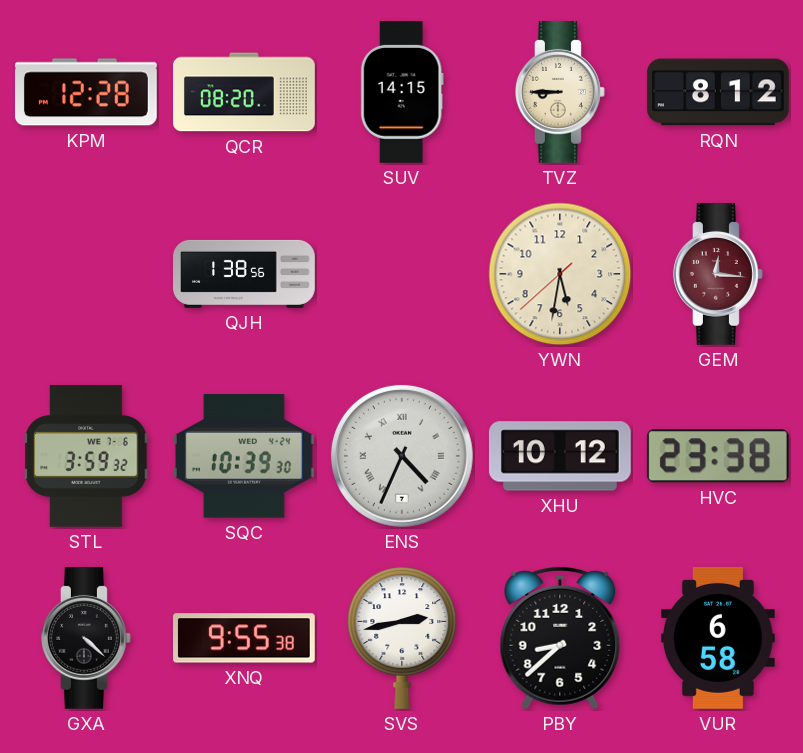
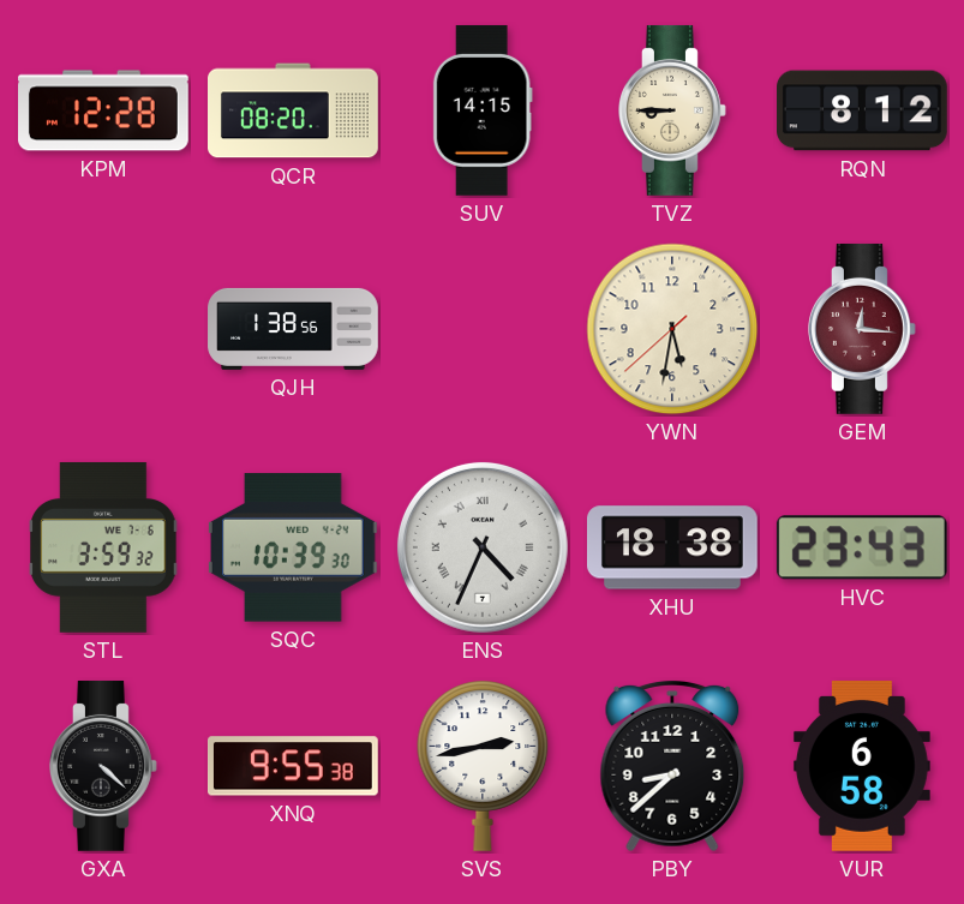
XHU: 10:12 -> 18:38
HVC: 23:38 -> 23:43
